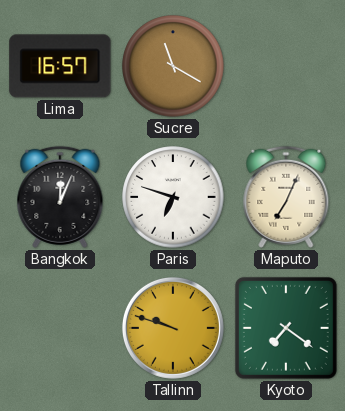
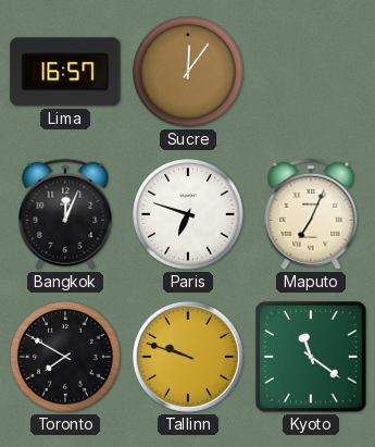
Sucre: 11:20 -> 12:06
Toronto: none -> 7:50
Kyoto: 7:21 -> 11:21
